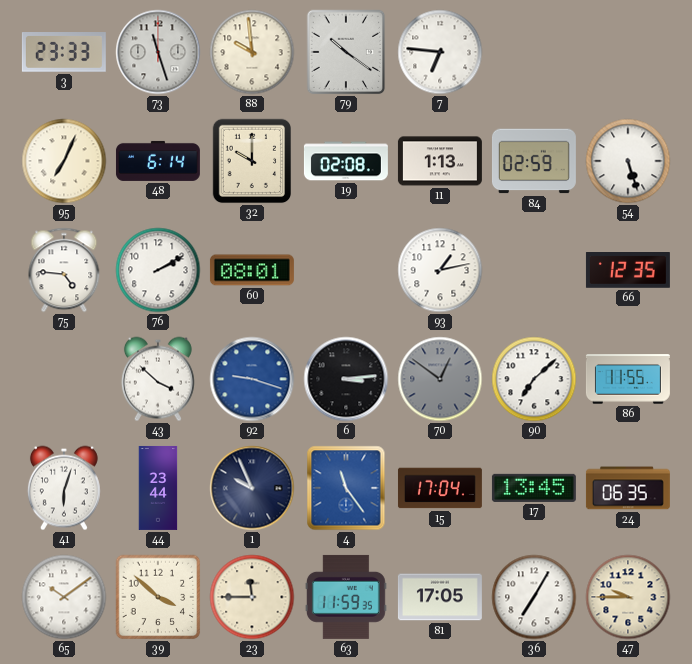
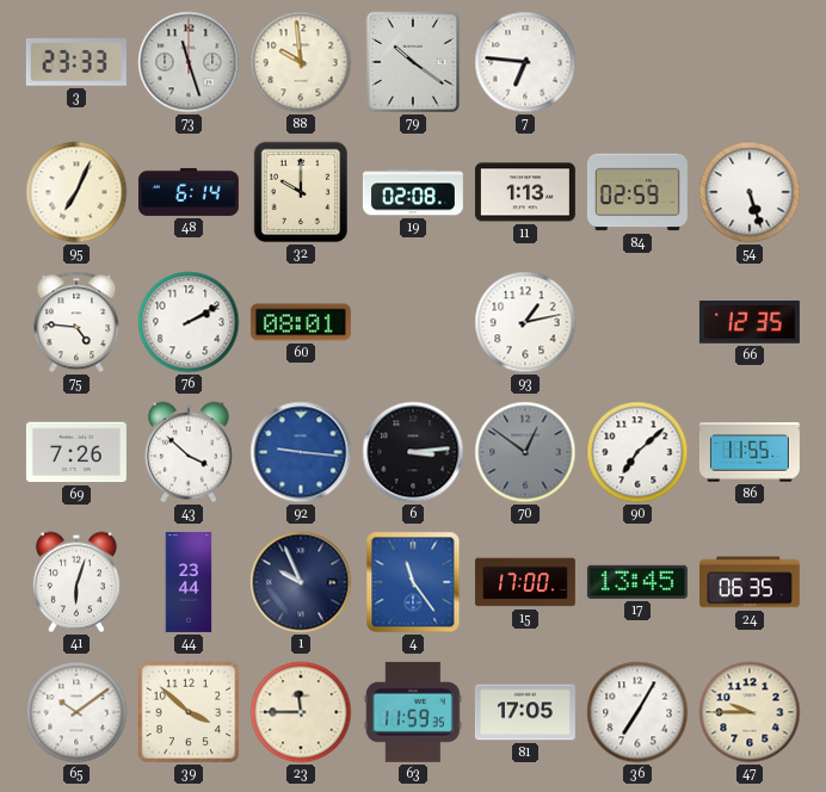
69: none -> 7:26
92: 9:18 -> 9:16
15: 17:04 -> 17:00
